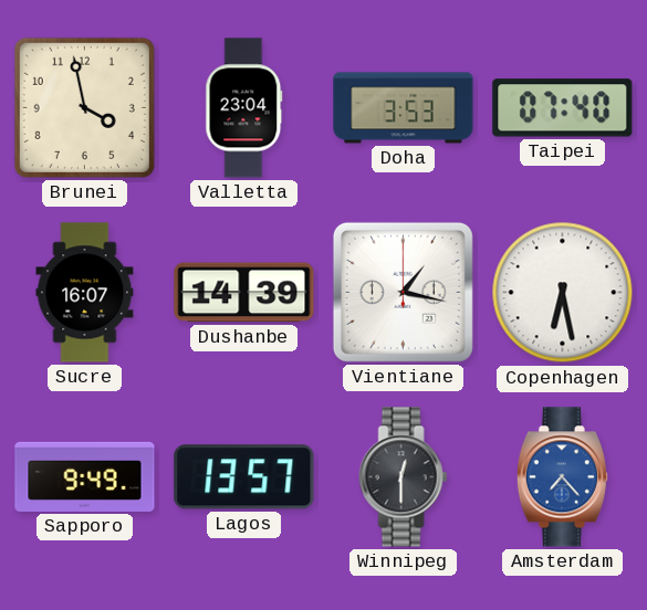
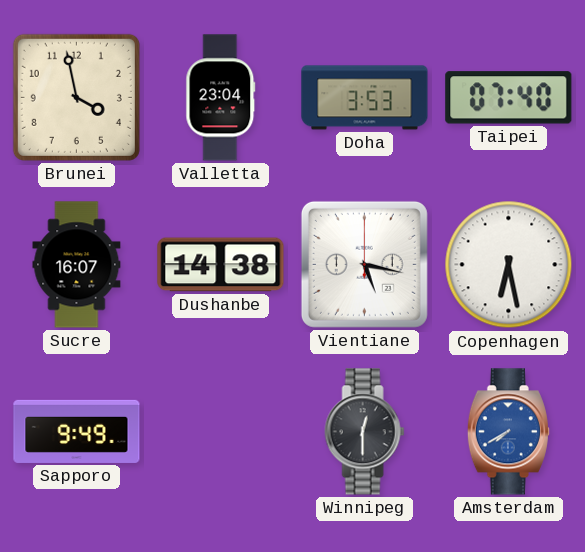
Dushanbe: 14:39 -> 14:38
Vientiane: 1:17 -> 5:17
Lagos: 13:57 -> none
Amsterdam: 7:23 -> 7:40
